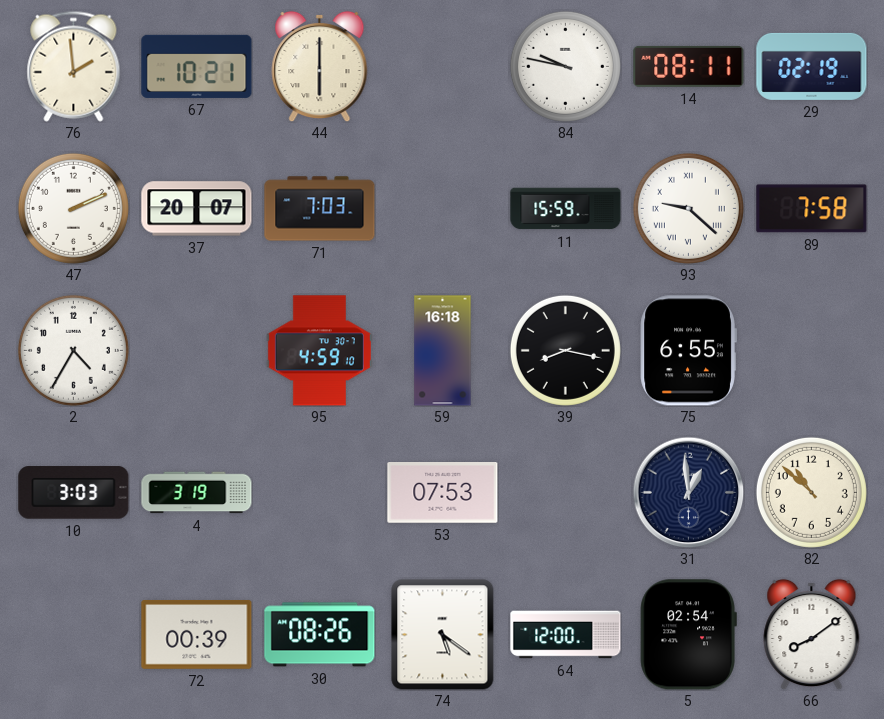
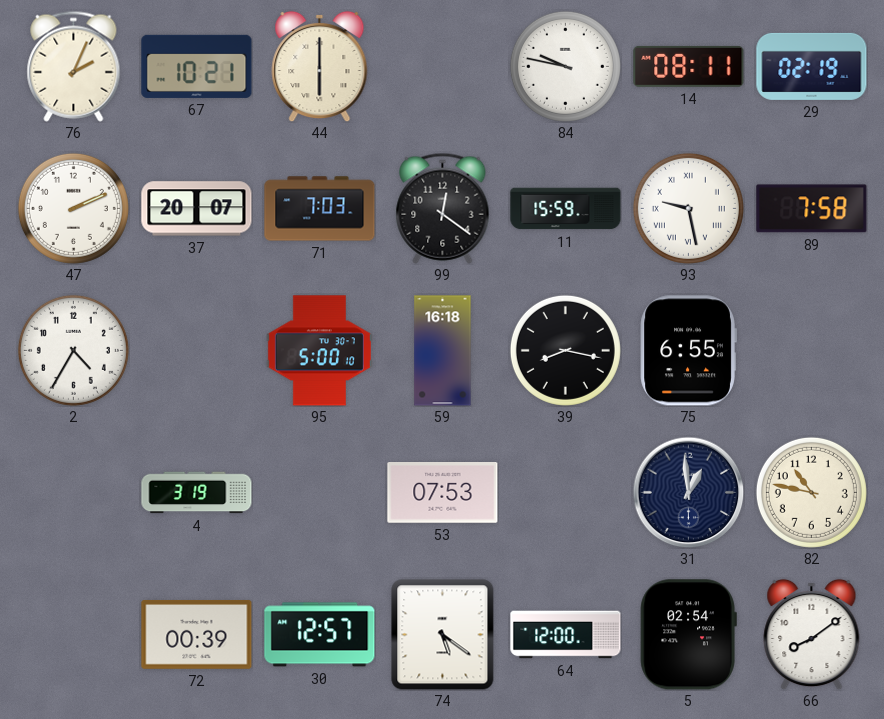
76: 1:59 -> 2:04
99: none -> 12:21
93: 9:22 -> 9:28
95: 4:59 -> 5:00
10: 3:03 -> none
82: 10:52 -> 10:47
30: 08:26 -> 12:57
